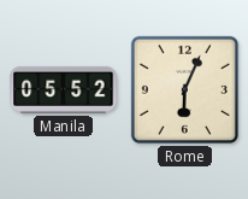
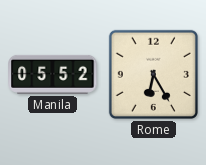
Rome: 6:04 -> 6:25
